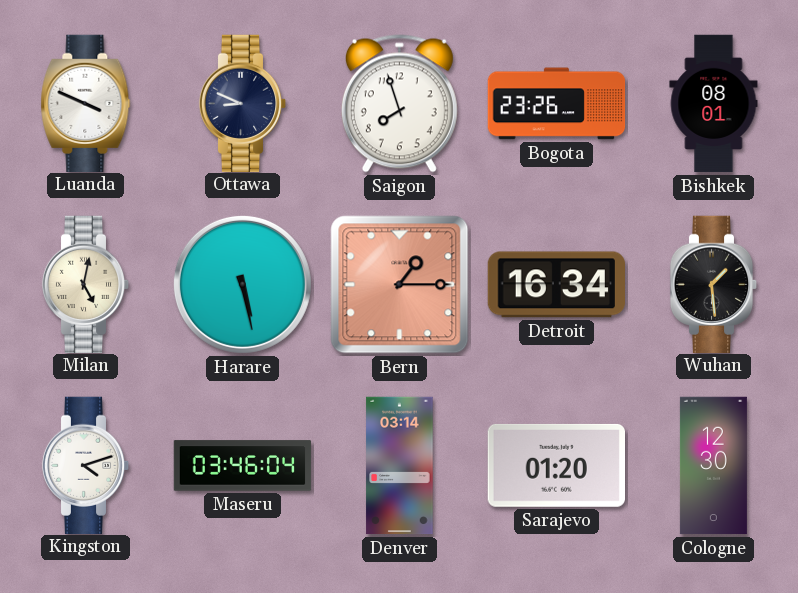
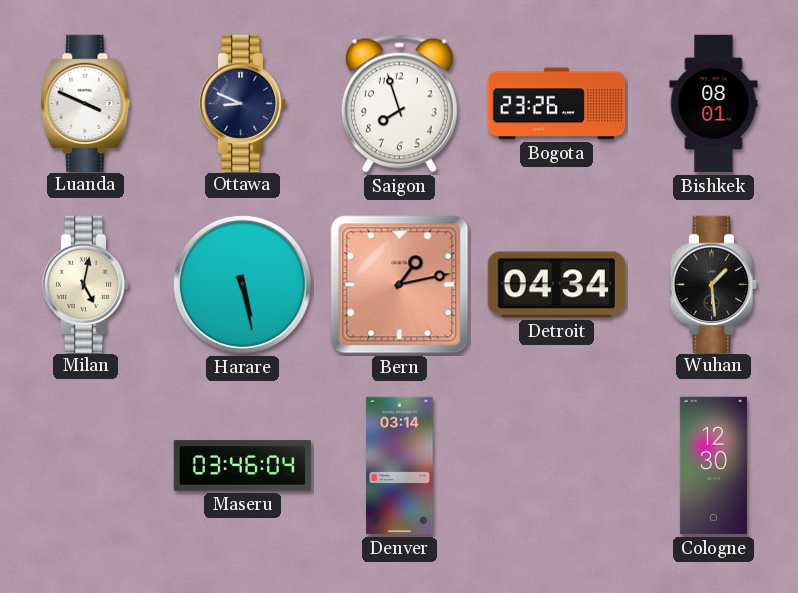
Bern: 1:15 -> 1:13
Detroit: 16:34 -> 04:34
Kingston: 4:12 -> none
Sarajevo: 01:20 -> none
